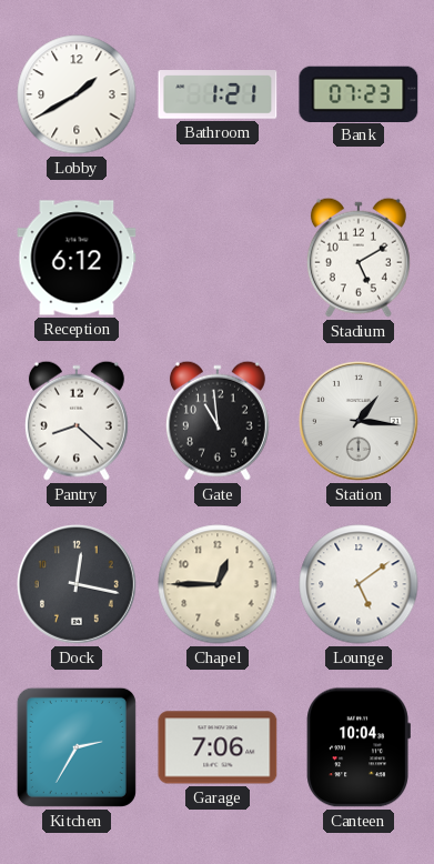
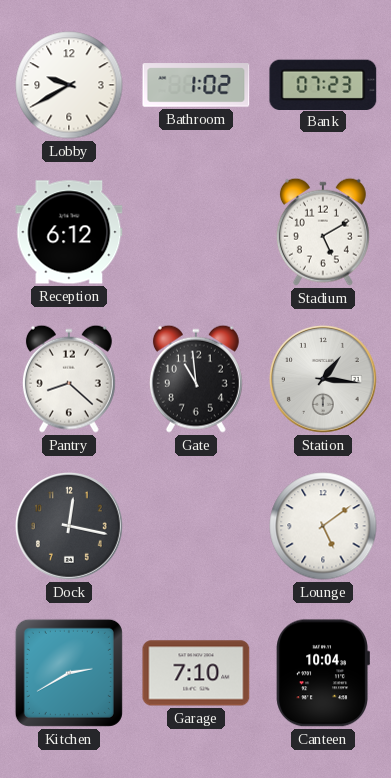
Lobby: 1:40 -> 9:40
Bathroom: 1:21 -> 1:02
Chapel: 12:45 -> none
Kitchen: 2:35 -> 2:40
Garage: 7:06 -> 7:10
